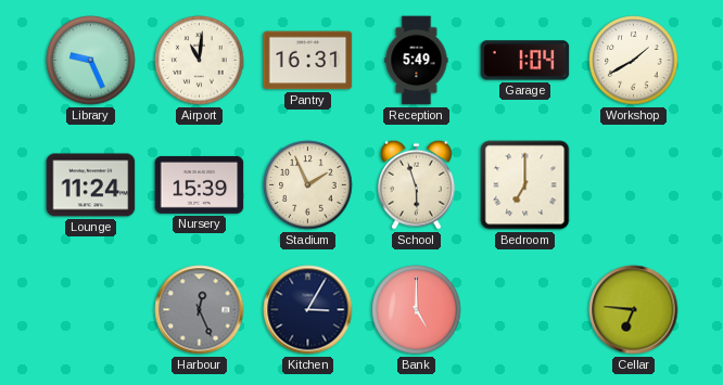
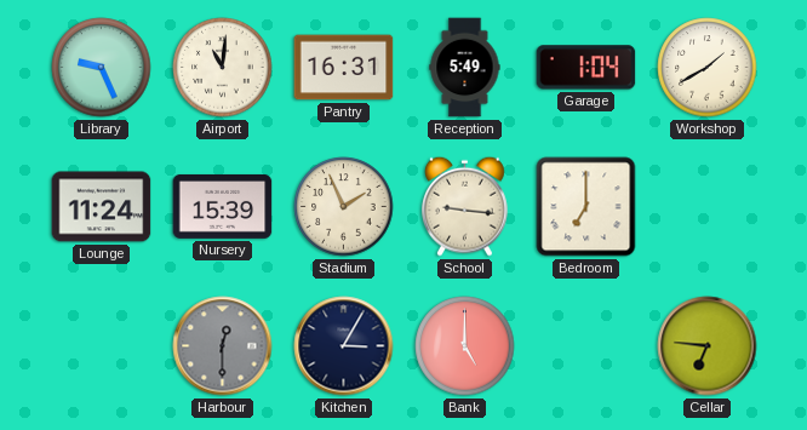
School: 5:57 -> 9:16
Harbour: 12:26 -> 12:30
